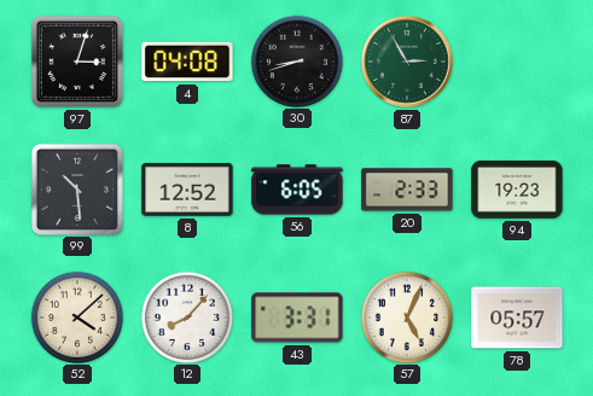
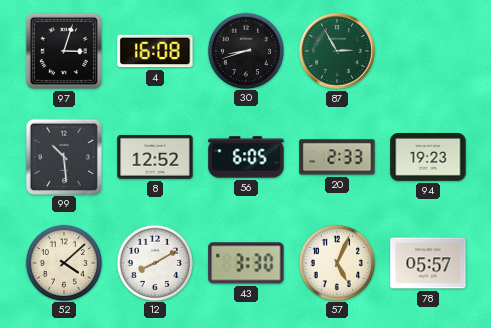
4: 04:08 -> 16:08
12: 8:07 -> 8:10
43: 3:31 -> 3:30
